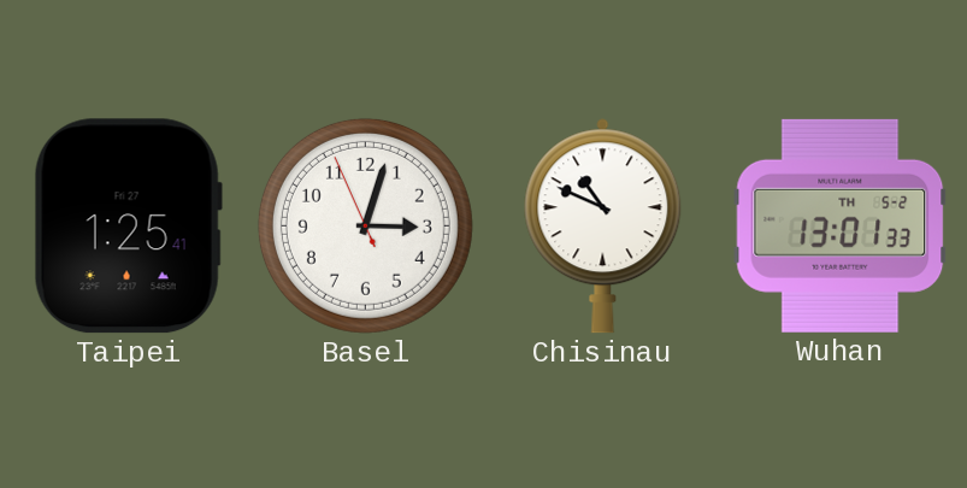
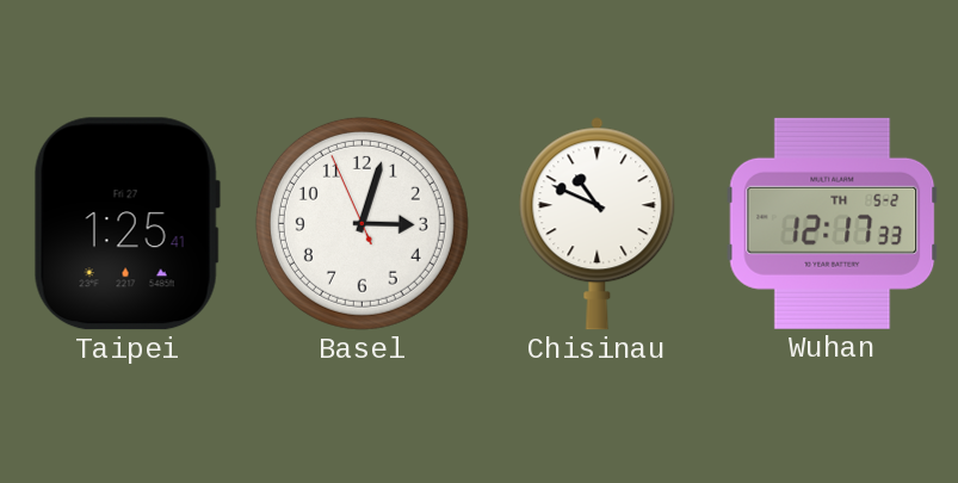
Wuhan: 13:01 -> 12:17
